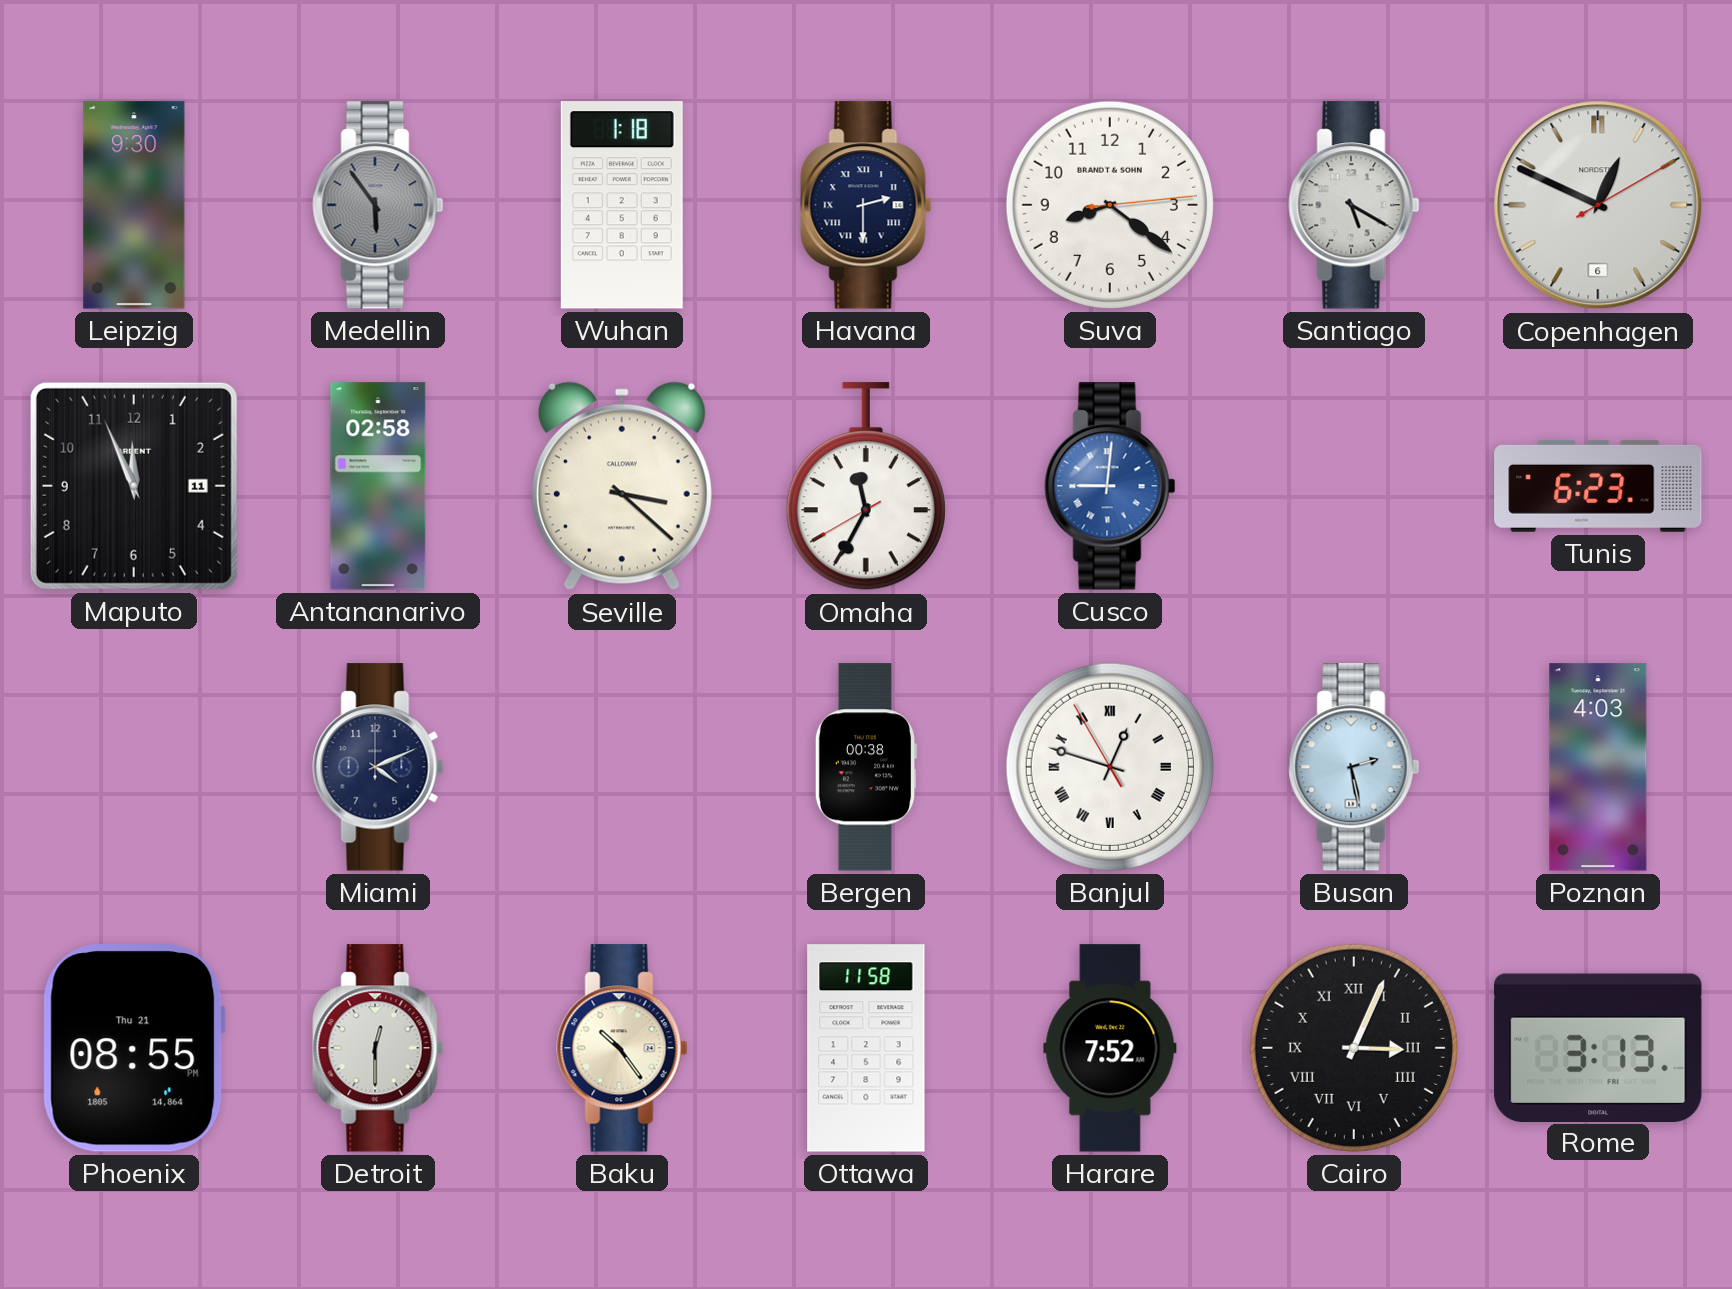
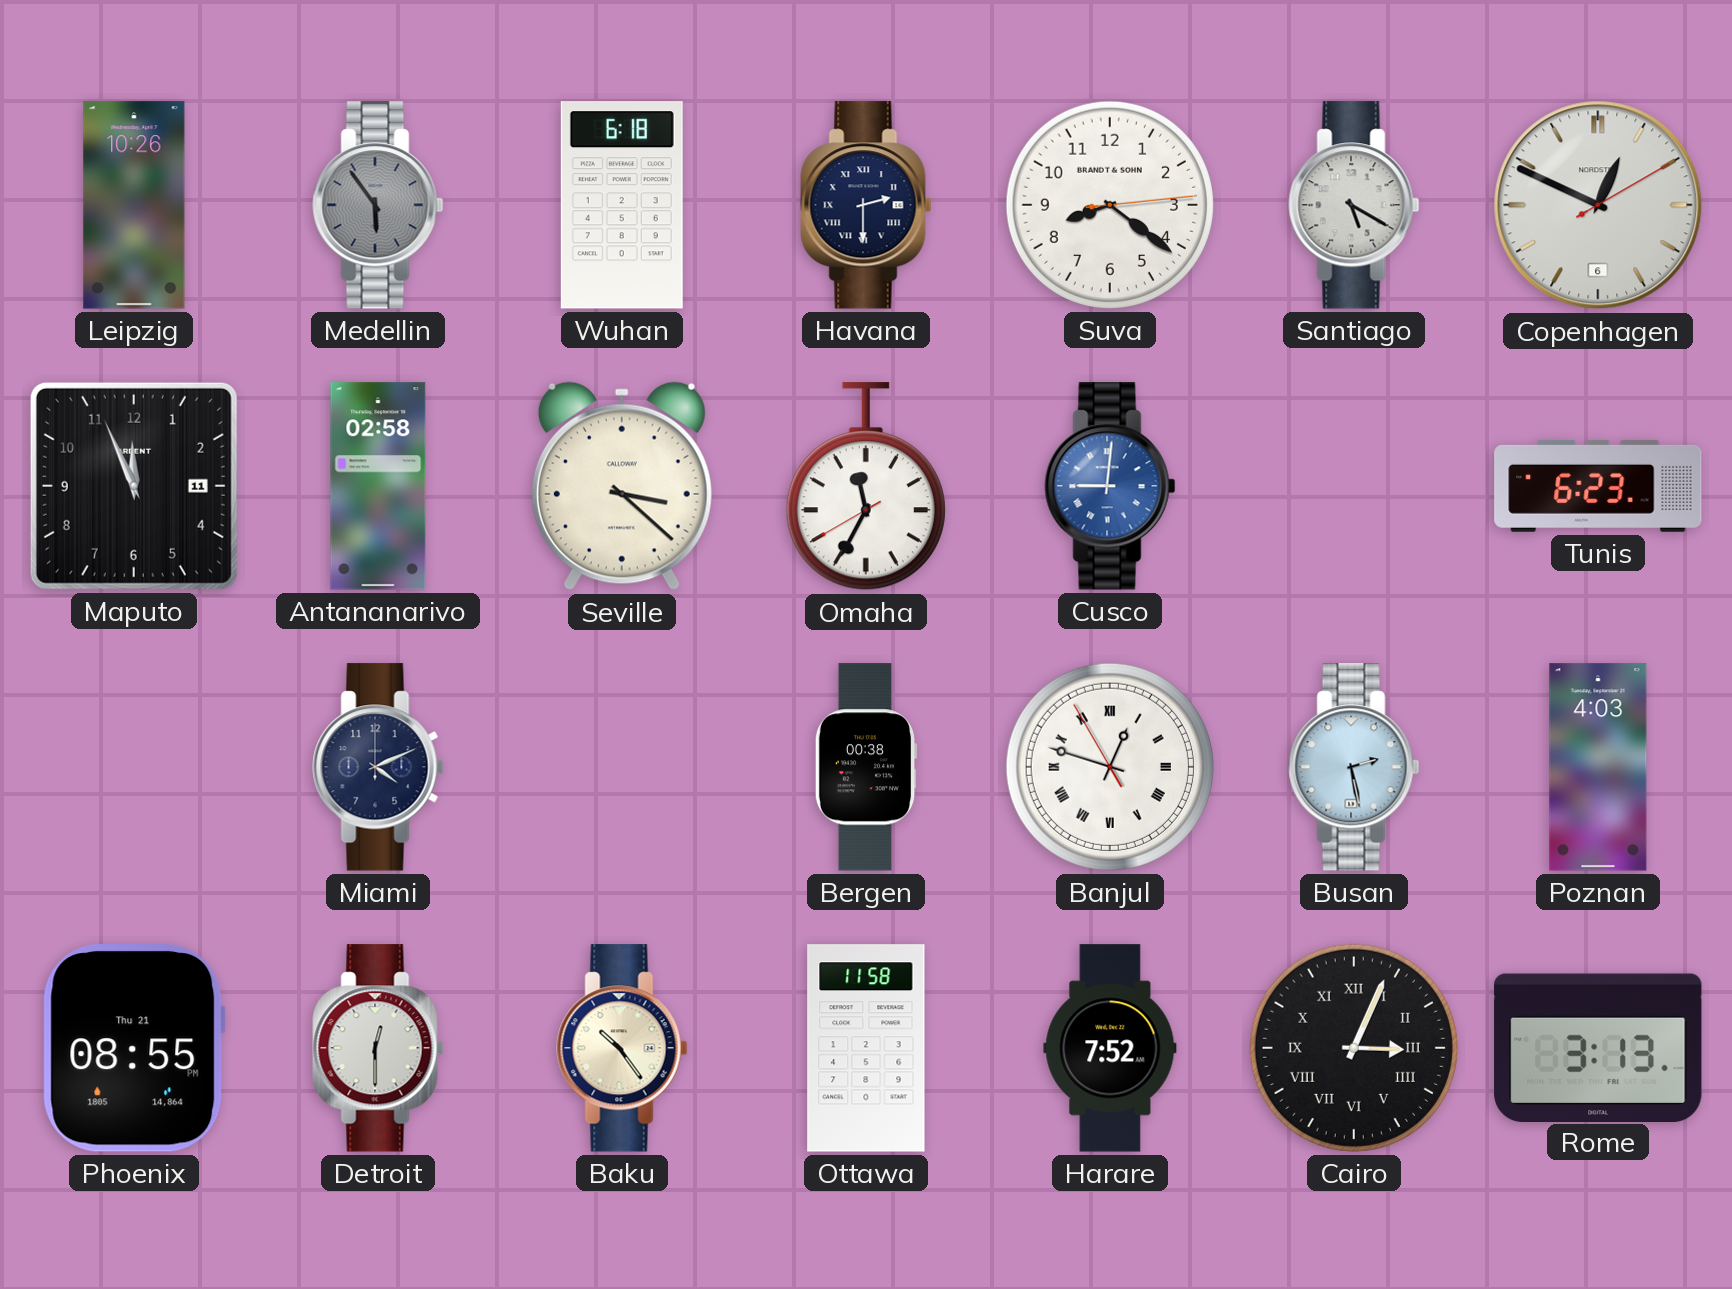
Leipzig: 9:30 -> 10:26
Wuhan: 1:18 -> 6:18
